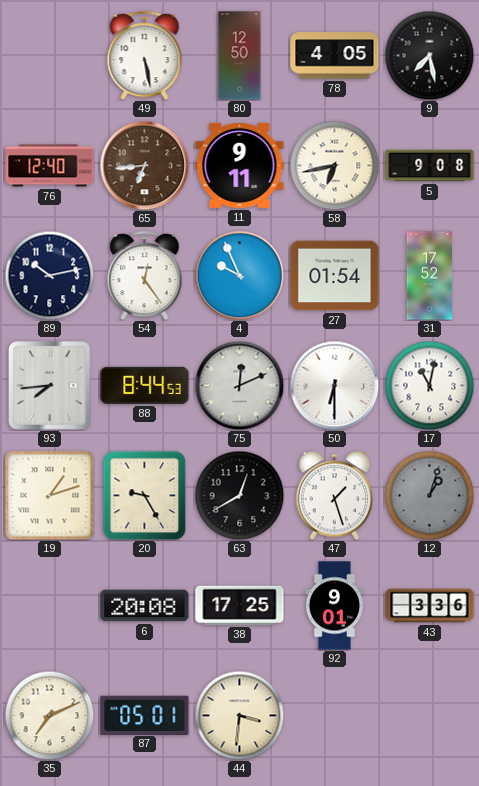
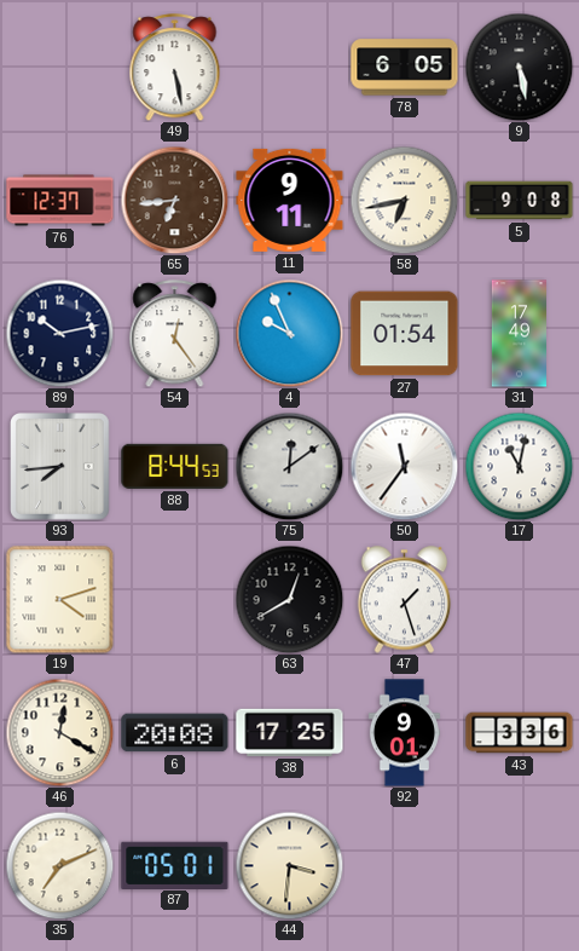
80: 12:50 -> none
78: 4:05 -> 6:05
9: 7:28 -> 5:28
76: 12:40 -> 12:37
31: 17:52 -> 17:49
75: 12:11 -> 12:09
50: 6:30 -> 11:36
19: 1:12 -> 4:12
20: 9:25 -> none
12: 1:03 -> none
46: none -> 12:20
